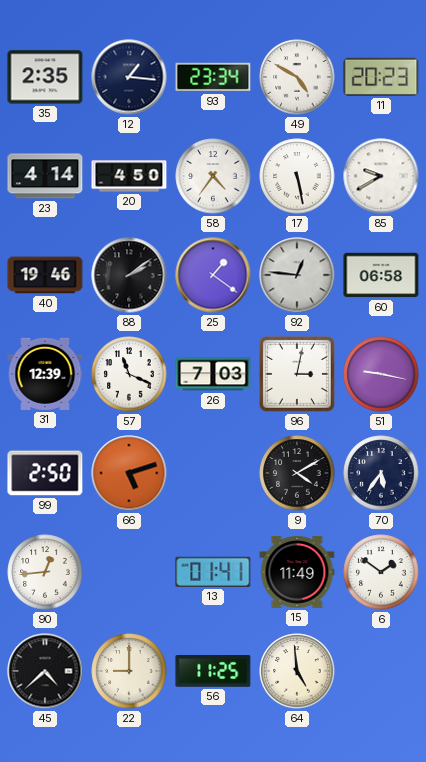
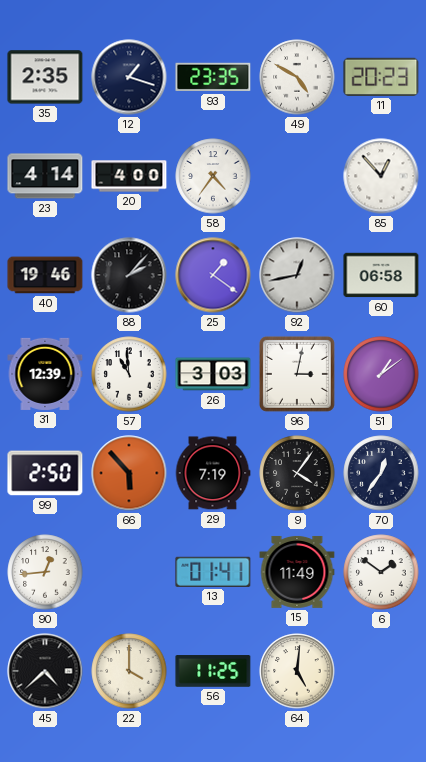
12: 1:16 -> 1:18
93: 23:34 -> 23:35
20: 4:50 -> 4:00
17: 5:28 -> none
85: 9:40 -> 12:53
88: 2:09 -> 2:07
92: 12:46 -> 12:43
57: 11:19 -> 10:59
26: 7:03 -> 3:03
51: 9:17 -> 1:09
66: 5:12 -> 5:53
29: none -> 7:19
9: 4:10 -> 4:06
70: 5:36 -> 12:36
22: 9:00 -> 4:00
64: 4:59 -> 5:01
